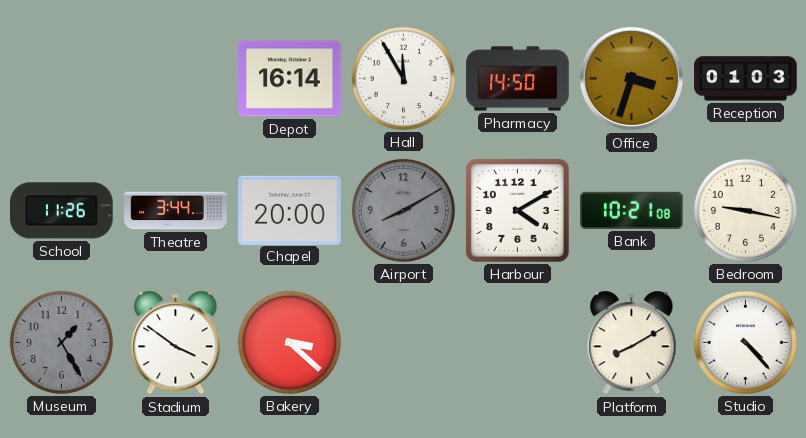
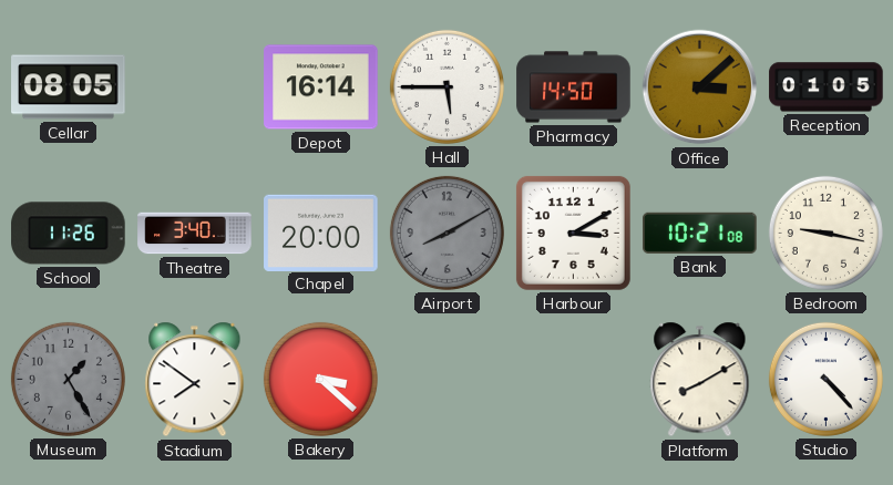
Cellar: none -> 08:05
Hall: 11:55 -> 5:45
Office: 3:33 -> 3:08
Reception: 01:03 -> 01:05
Theatre: 3:44 -> 3:40
Harbour: 4:10 -> 3:10
Stadium: 3:51 -> 7:51
